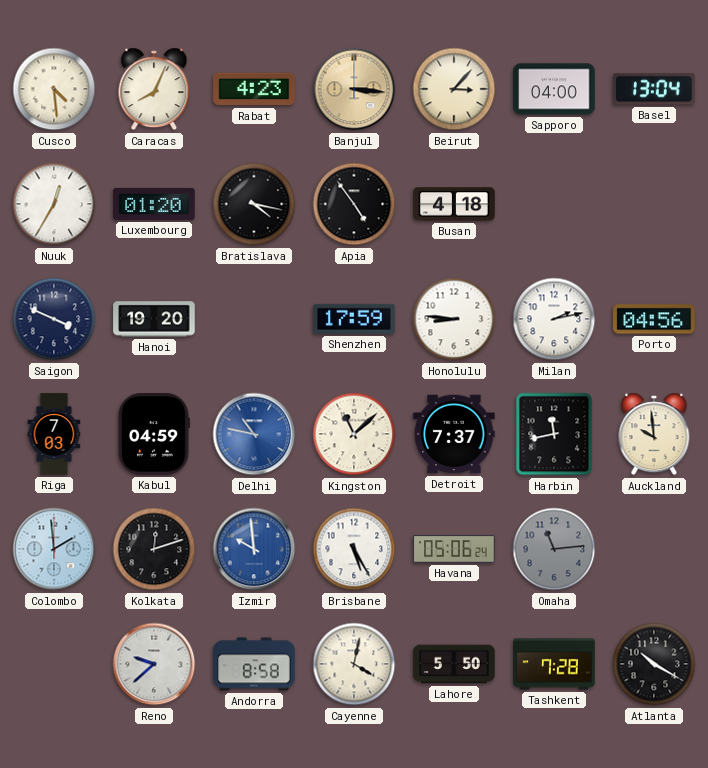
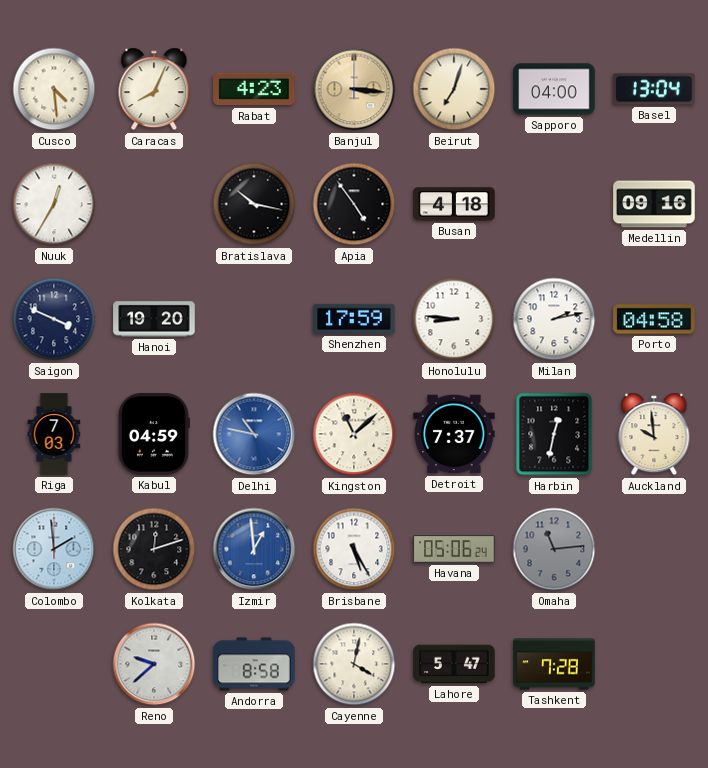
Beirut: 3:07 -> 7:03
Luxembourg: 01:20 -> none
Bratislava: 4:17 -> 10:17
Medellin: none -> 09:16
Porto: 04:56 -> 04:58
Harbin: 11:43 -> 12:32
Izmir: 9:59 -> 12:59
Lahore: 5:50 -> 5:47
Atlanta: 10:20 -> none
